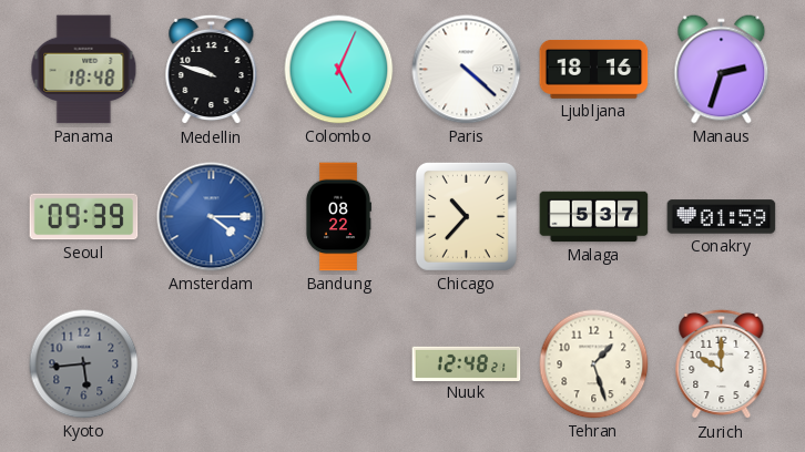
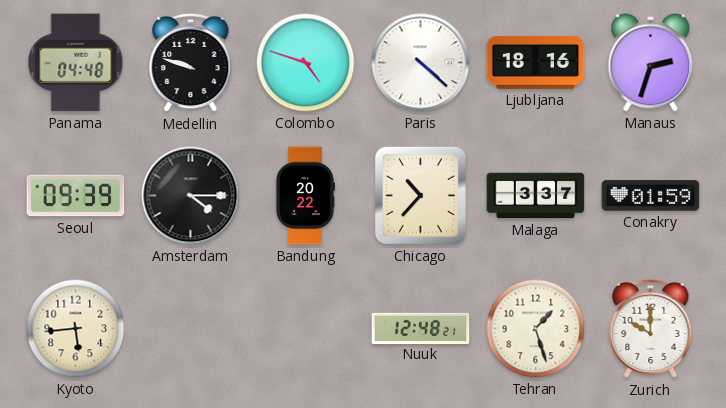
Panama: 18:48 -> 04:48
Colombo: 5:04 -> 4:48
Amsterdam dial: blue -> black
Bandung: 08:22 -> 20:22
Malaga: 5:37 -> 3:37
Kyoto dial: grey -> cream
